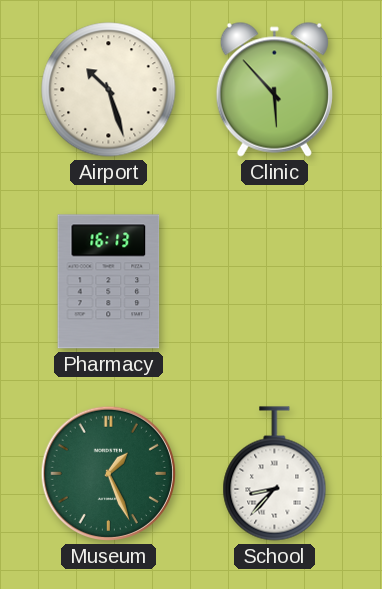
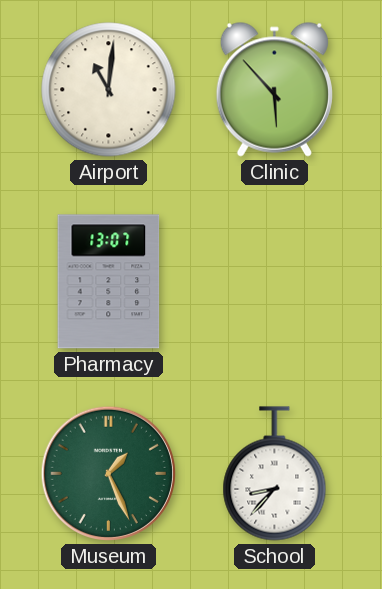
Airport: 10:27 -> 11:01
Pharmacy: 16:13 -> 13:07
